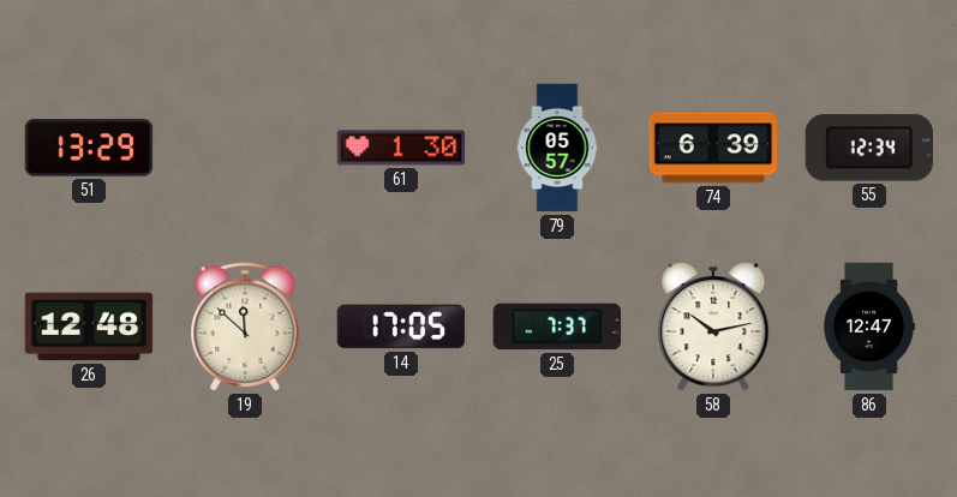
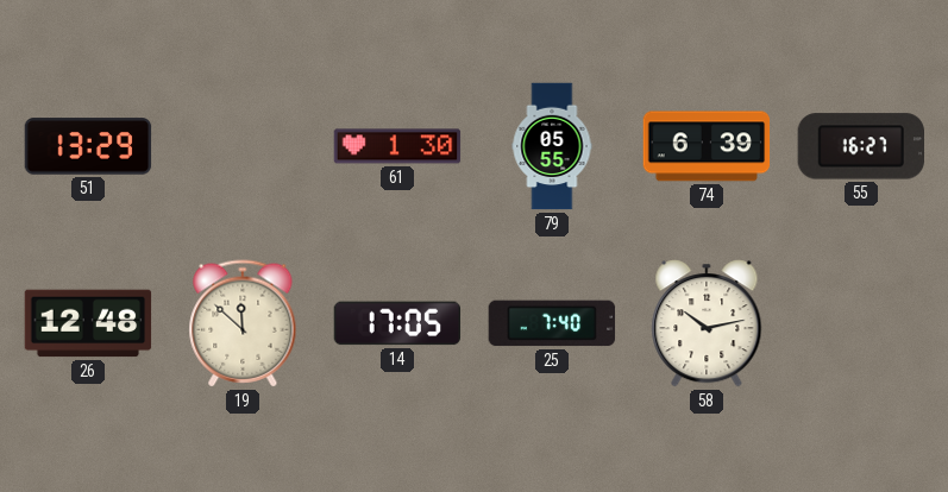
79: 05:57 -> 05:55
55: 12:34 -> 16:27
25: 7:37 -> 7:40
86: 12:47 -> none
